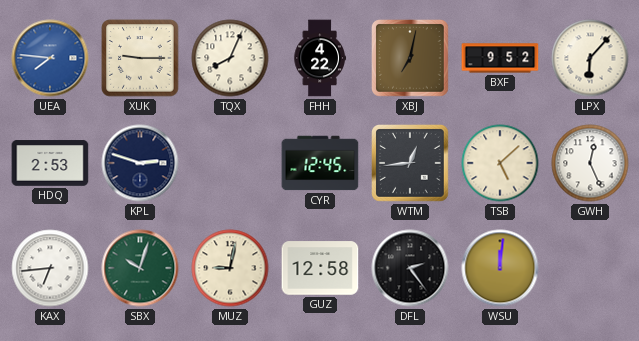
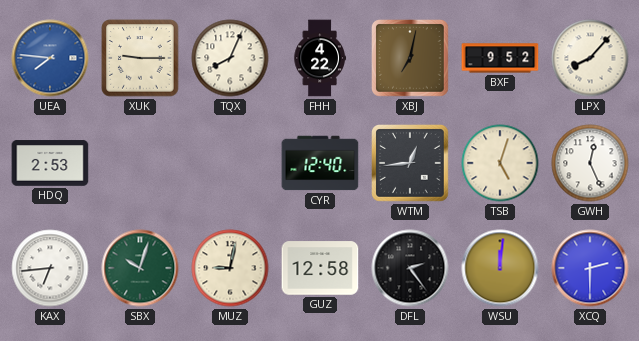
LPX: 6:07 -> 8:07
KPL: 2:48 -> none
CYR: 12:45 -> 12:40
TSB: 5:08 -> 5:03
XCQ: none -> 2:30
